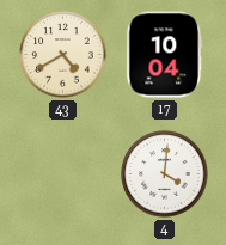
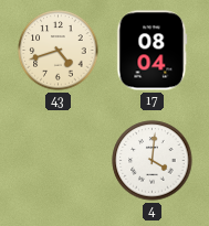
43: 4:40 -> 4:42
17: 10:04 -> 08:04
